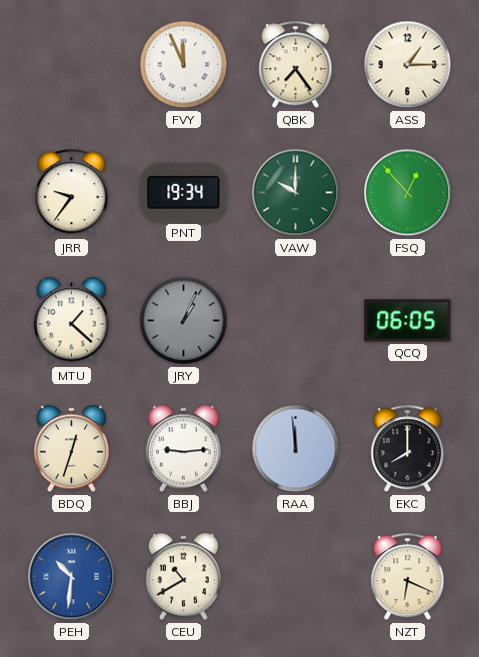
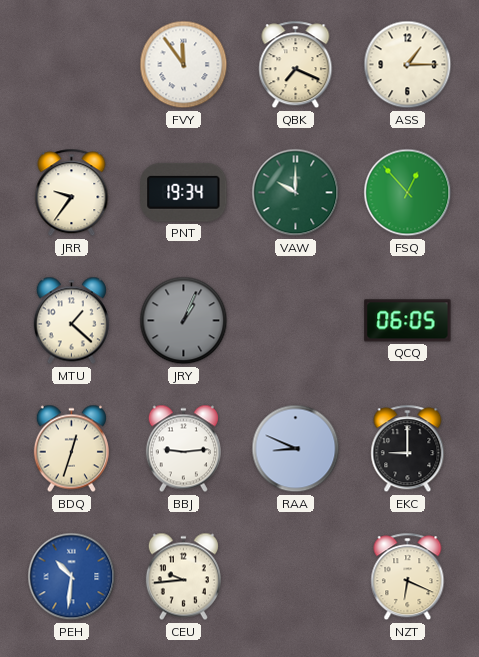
FVY: 11:56 -> 11:54
QBK: 7:24 -> 7:19
RAA: 11:59 -> 8:49
EKC: 8:00 -> 9:00
CEU: 10:40 -> 9:44
